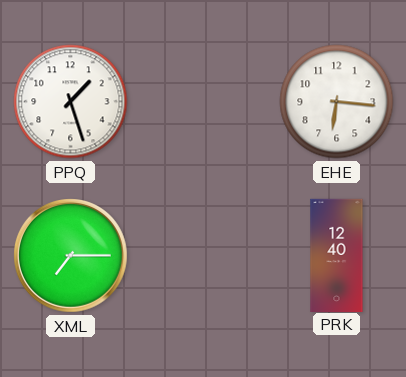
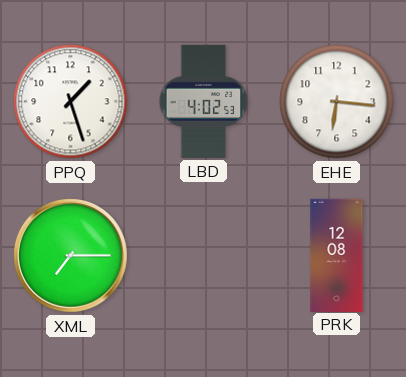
LBD: none -> 4:02
PRK: 12:40 -> 12:08
